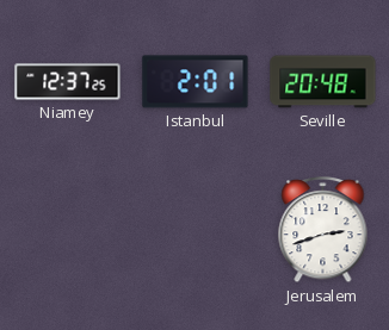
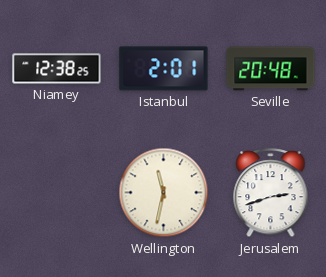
Niamey: 12:37 -> 12:38
Wellington: none -> 11:32
